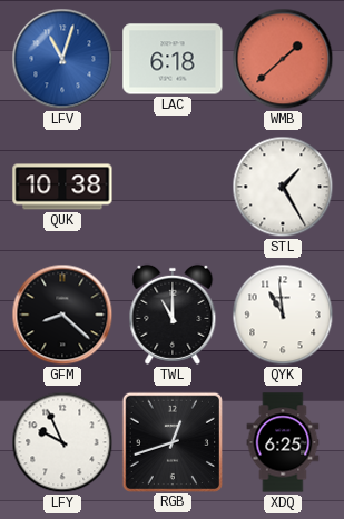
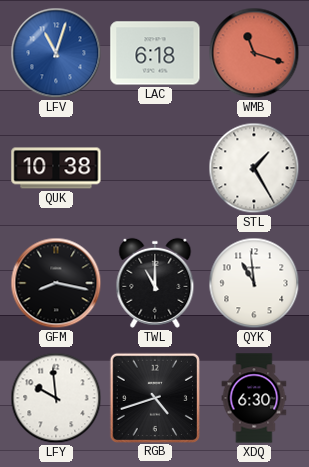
WMB: 1:38 -> 11:18
GFM: 8:22 -> 8:17
LFY: 9:56 -> 9:59
RGB: 12:42 -> 4:42
XDQ: 6:25 -> 6:30
